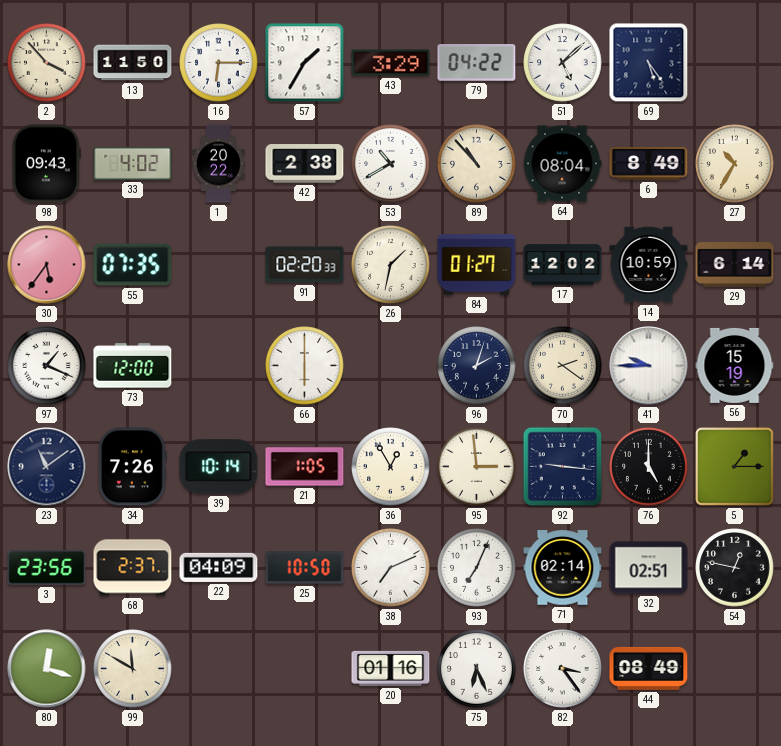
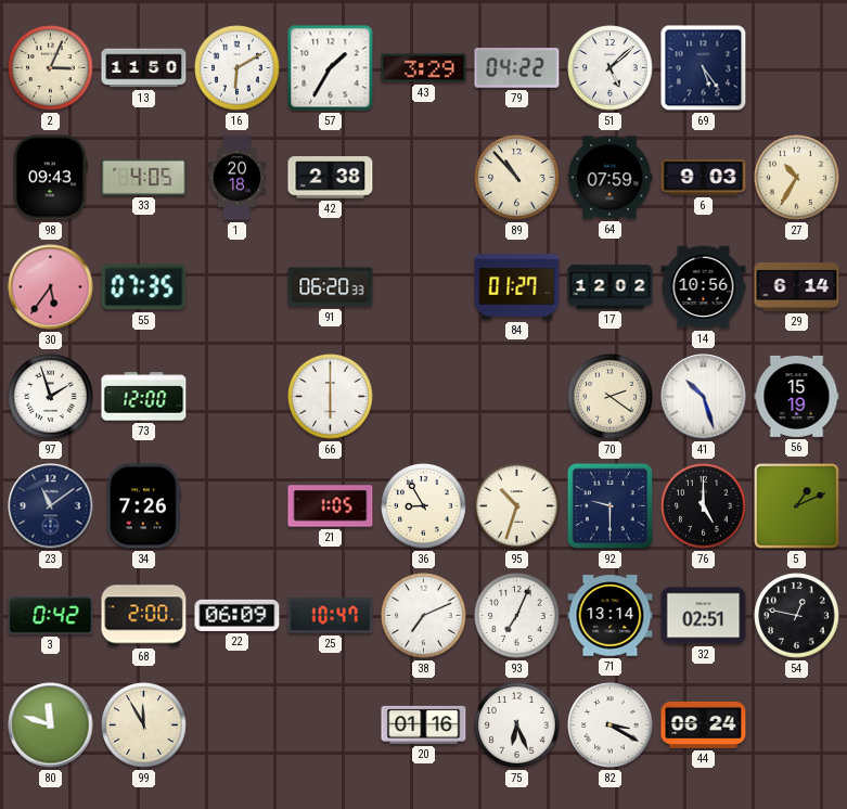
2: 3:53 -> 3:04
16: 6:15 -> 6:10
33: 4:02 -> 4:05
1: 20:22 -> 20:18
53: 10:40 -> none
64: 08:04 -> 07:59
6: 8:49 -> 9:03
91: 02:20 -> 06:20
26: 1:32 -> none
14: 10:59 -> 10:56
97: 1:19 -> 1:57
96: 2:03 -> none
41: 9:45 -> 10:27
39: 10:14 -> none
36: 12:55 -> 8:55
95: 2:59 -> 10:33
92: 9:16 -> 9:30
5: 1:15 -> 1:11
3: 23:56 -> 0:42
68: 2:37 -> 2:00
22: 04:09 -> 06:09
25: 10:50 -> 10:47
71: 02:14 -> 13:14
80: 12:18 -> 11:48
99: 11:50 -> 11:55
82: 3:24 -> 3:20
44: 08:49 -> 06:24
